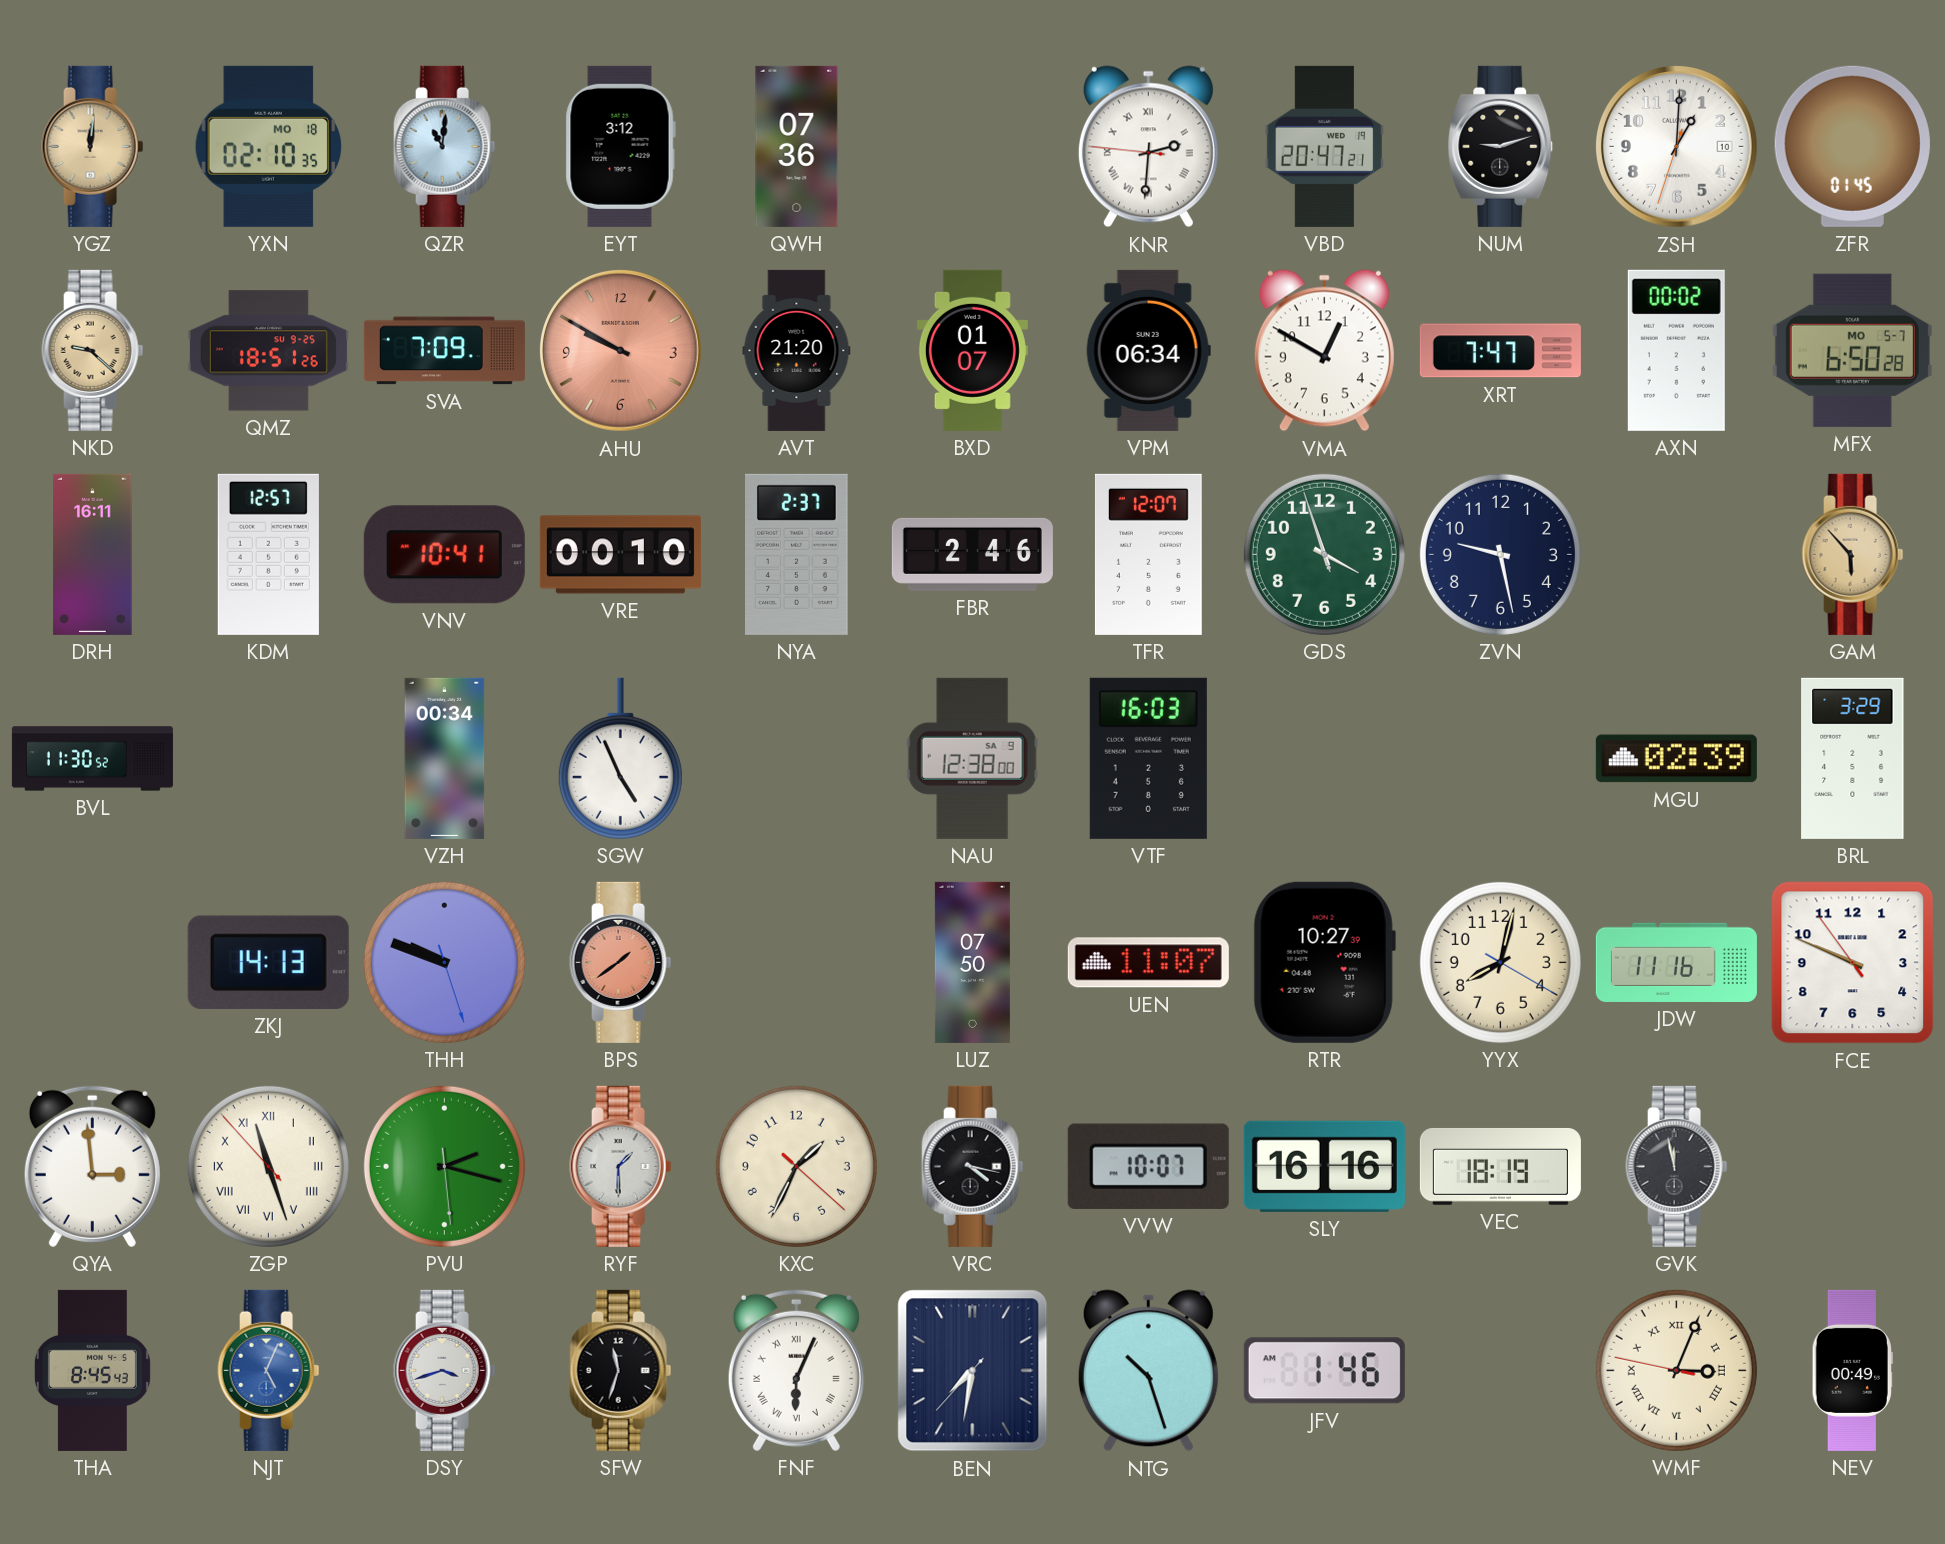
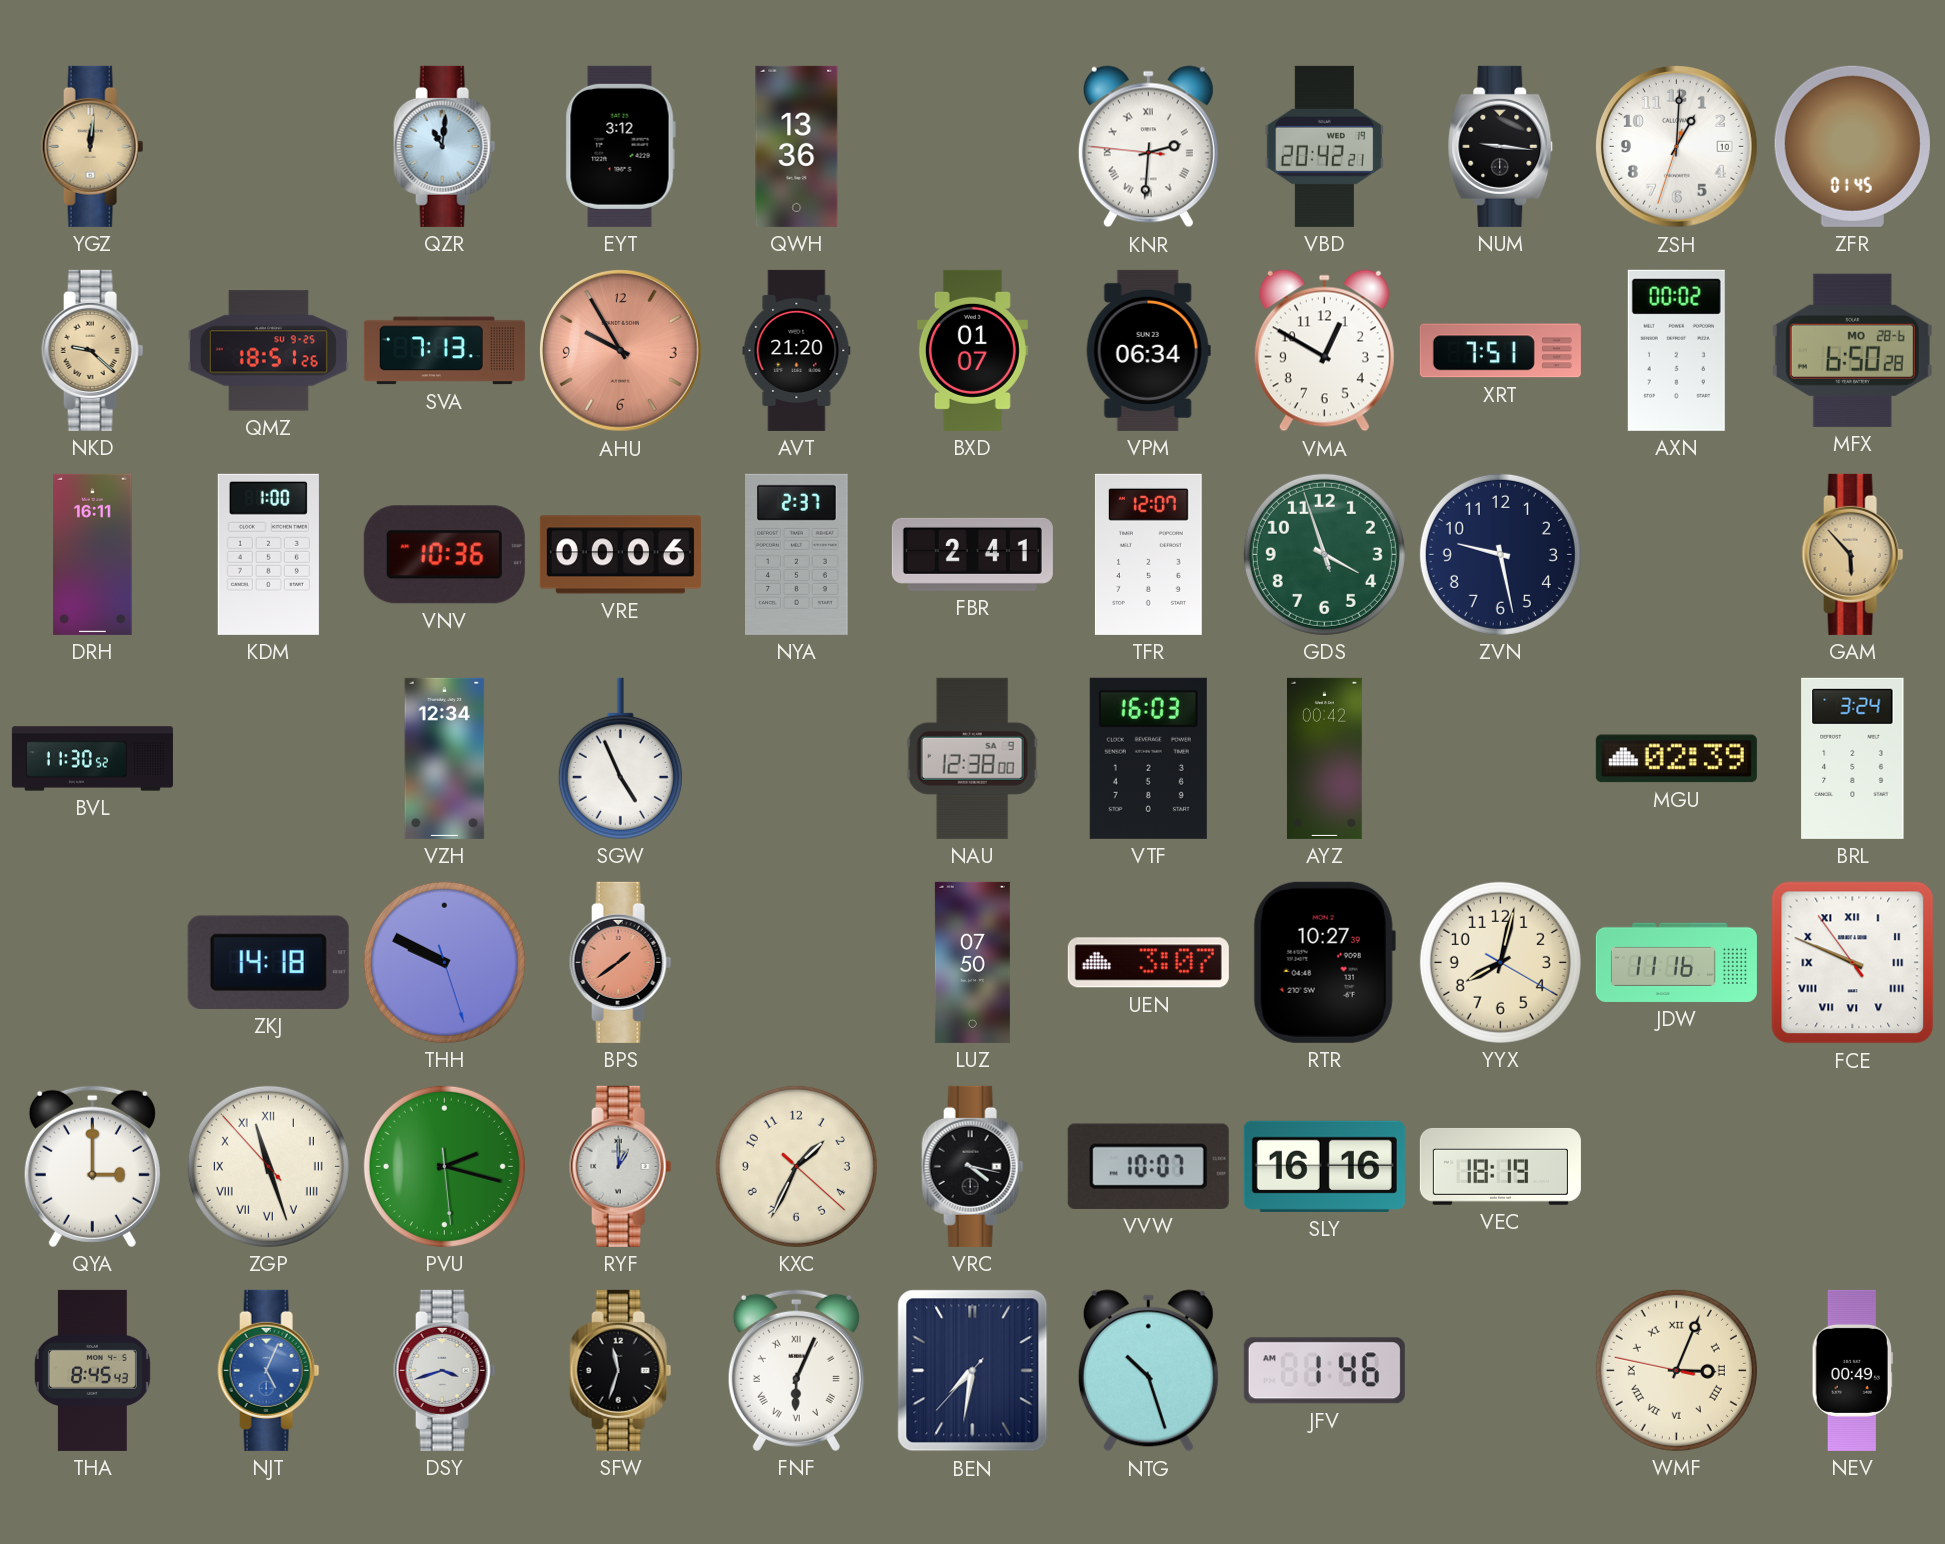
YXN: 02:10 -> none
QWH: 07:36 -> 13:36
VBD: 20:47 -> 20:42
NUM: 9:12 -> 9:16
SVA: 7:09 -> 7:13
AHU: 9:50 -> 9:55
XRT: 7:47 -> 7:51
MFX date: MO 5-7 -> MO 28-6
KDM: 12:57 -> 1:00
VNV: 10:41 -> 10:36
VRE: 00:10 -> 00:06
FBR: 2:46 -> 2:41
VZH: 00:34 -> 12:34
AYZ: none -> 00:42
BRL: 3:29 -> 3:24
ZKJ: 14:13 -> 14:18
THH: 9:48 -> 9:49
UEN: 11:07 -> 3:07
FCE numerals: Arabic -> Roman
QYA: 2:59 -> 3:00
RYF: 1:30 -> 1:00
GVK: 11:58 -> none
